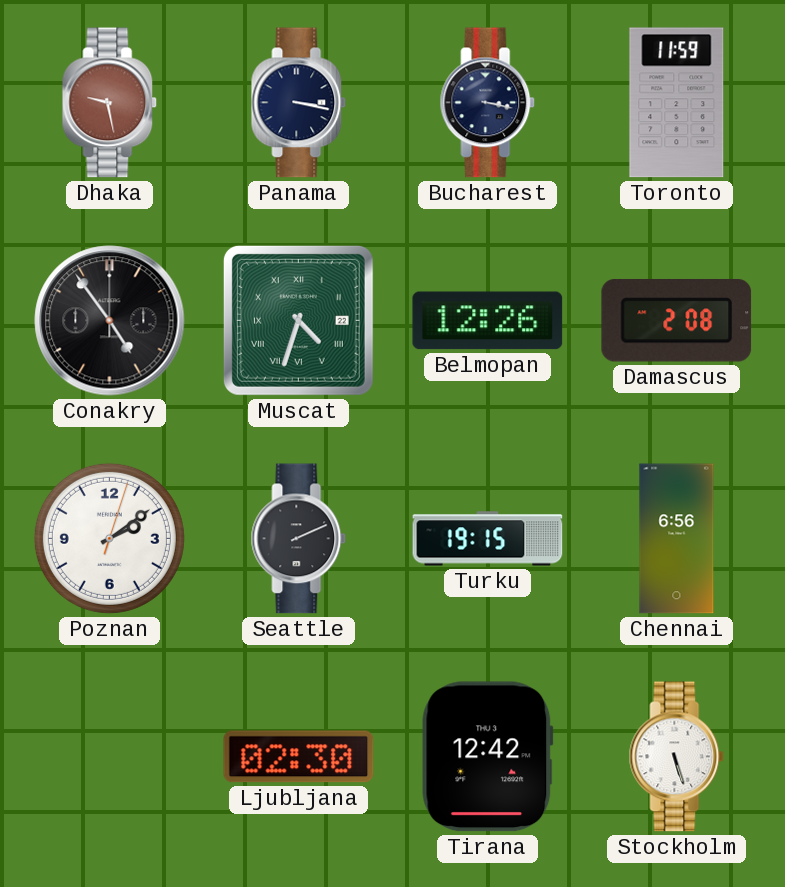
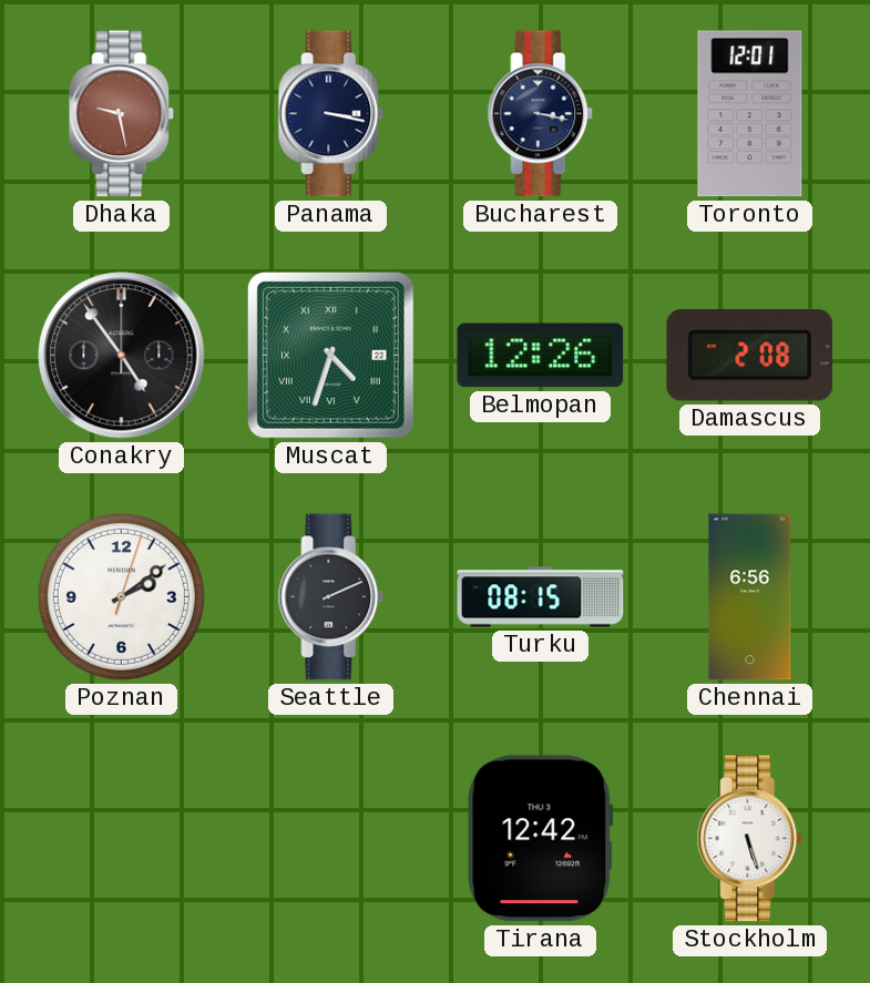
Toronto: 11:59 -> 12:01
Turku: 19:15 -> 08:15
Ljubljana: 02:30 -> none
